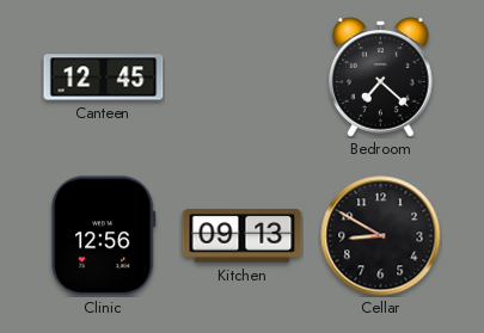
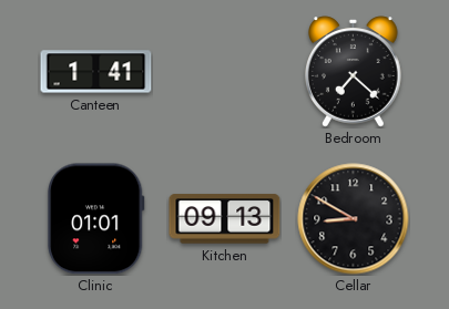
Canteen: 12:45 -> 1:41
Clinic: 12:56 -> 01:01
